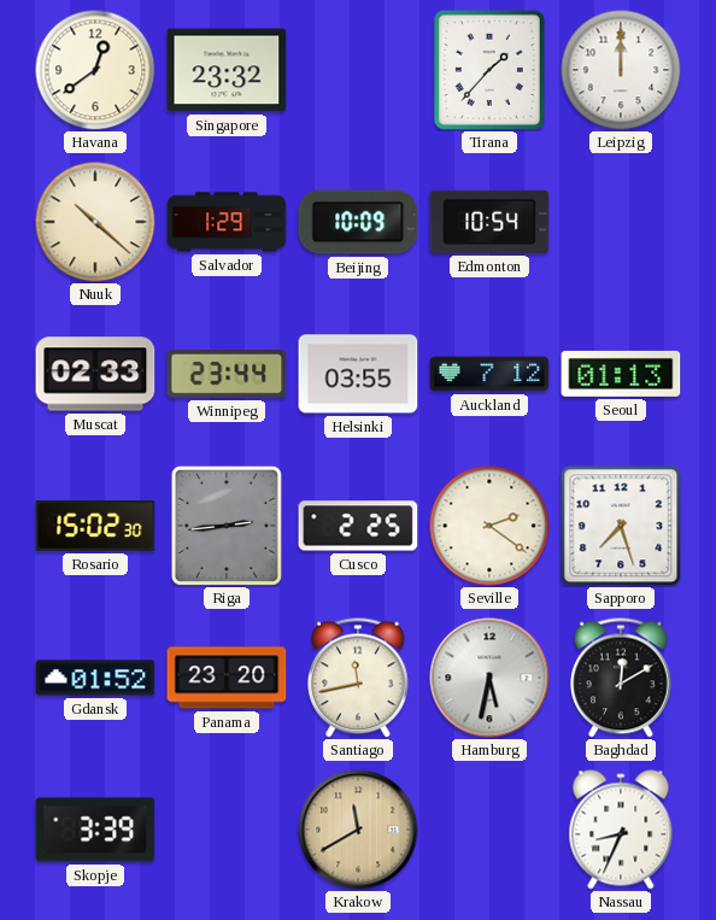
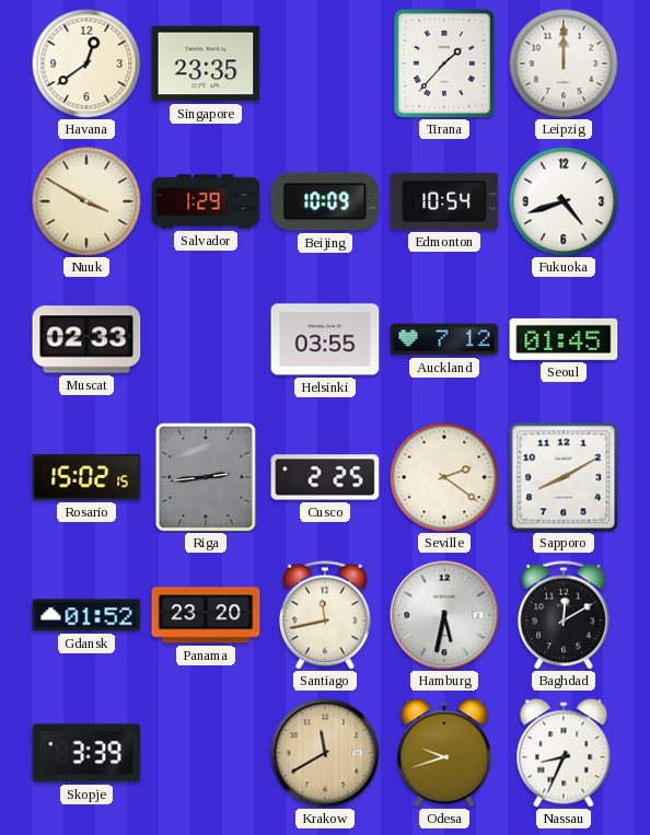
Singapore: 23:32 -> 23:35
Nuuk: 10:22 -> 3:50
Fukuoka: none -> 4:42
Winnipeg: 23:44 -> none
Seoul: 01:13 -> 01:45
Rosario: 15:02:30 -> 15:02:15
Sapporo: 7:27 -> 8:10
Odesa: none -> 9:42
